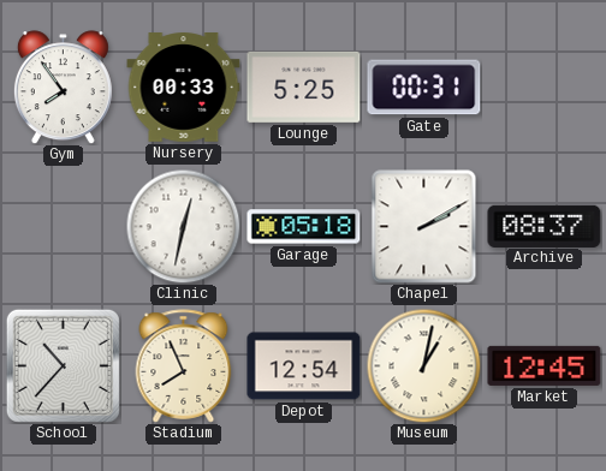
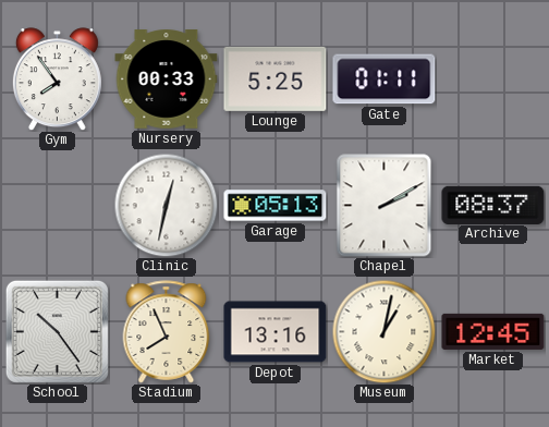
Gate: 00:31 -> 01:11
Garage: 05:18 -> 05:13
School: 10:37 -> 10:24
Depot: 12:54 -> 13:16
